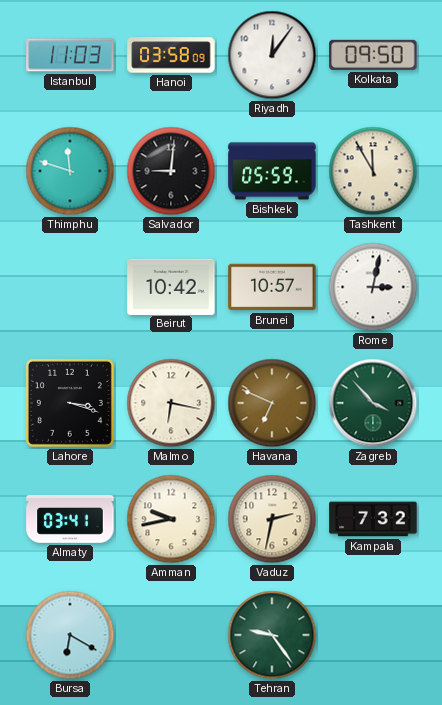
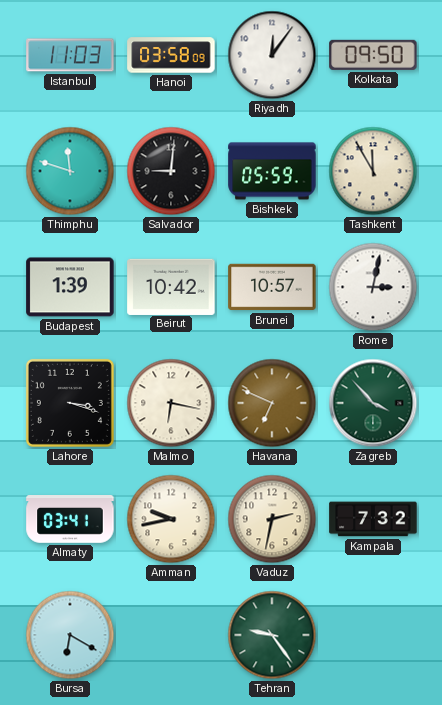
Budapest: none -> 1:39
